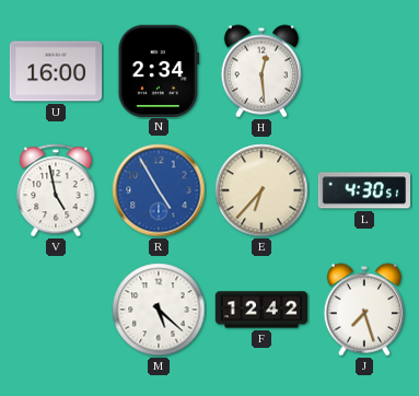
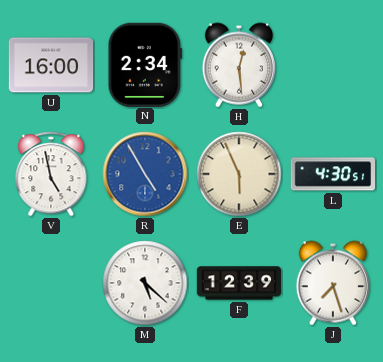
E: 6:37 -> 5:56
F: 12:42 -> 12:39
